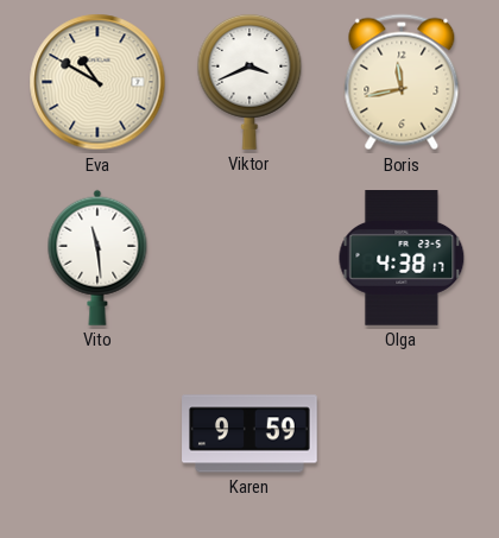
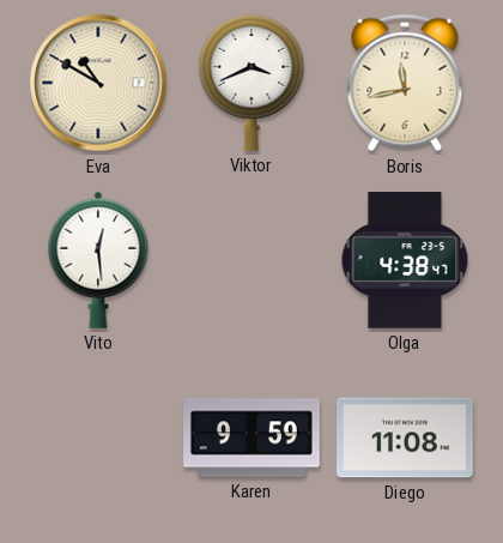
Vito: 11:29 -> 12:29
Olga: 4:38:17 -> 4:38:47
Diego: none -> 11:08
